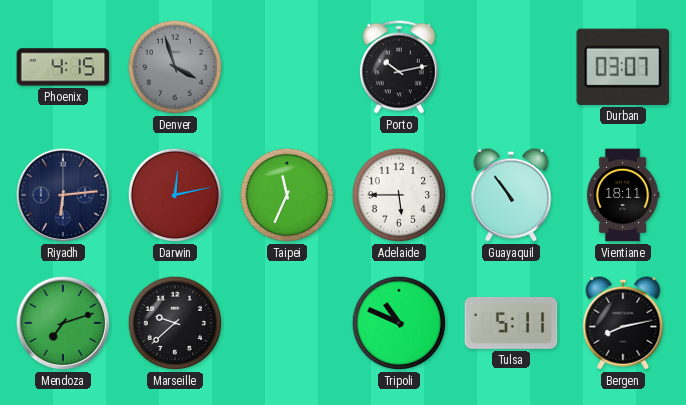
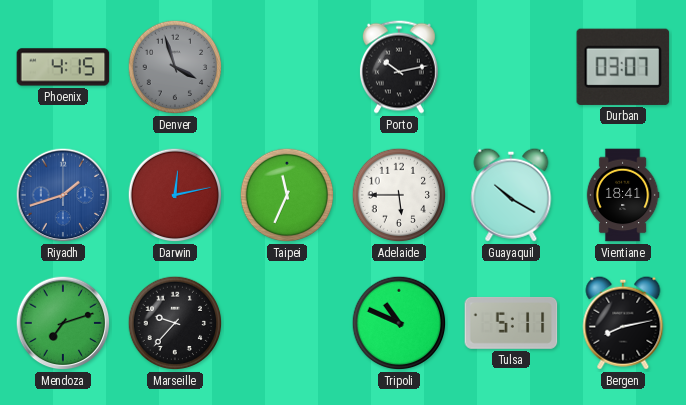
Riyadh: 6:14 -> 1:42
Riyadh dial: navy -> blue
Guayaquil: 10:54 -> 10:20
Vientiane: 18:11 -> 18:41
Marseille: 9:38 -> 9:37
